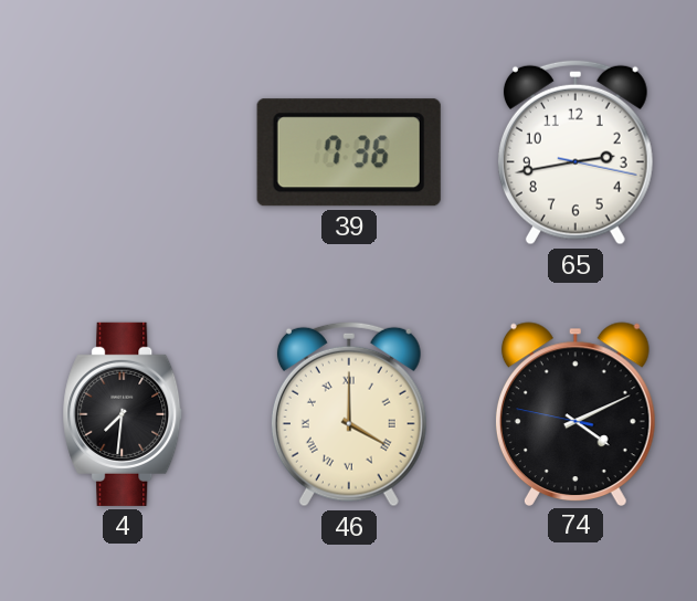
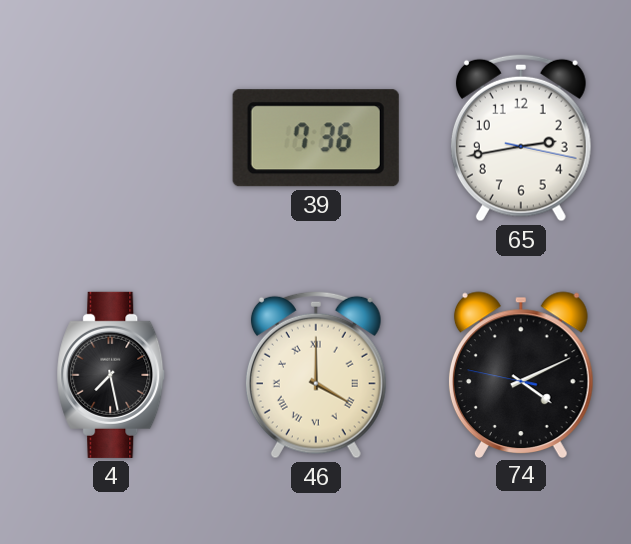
4: 7:31 -> 7:28
